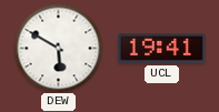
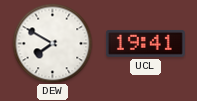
DEW: 5:50 -> 7:50
